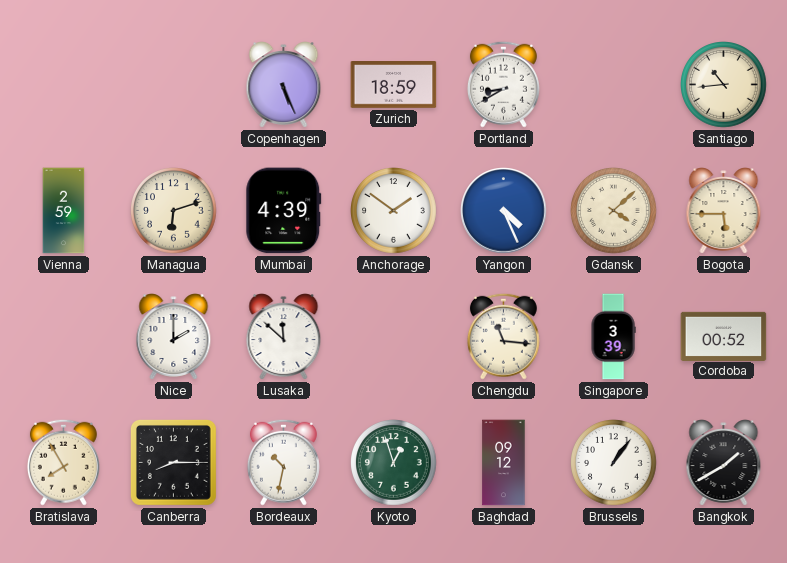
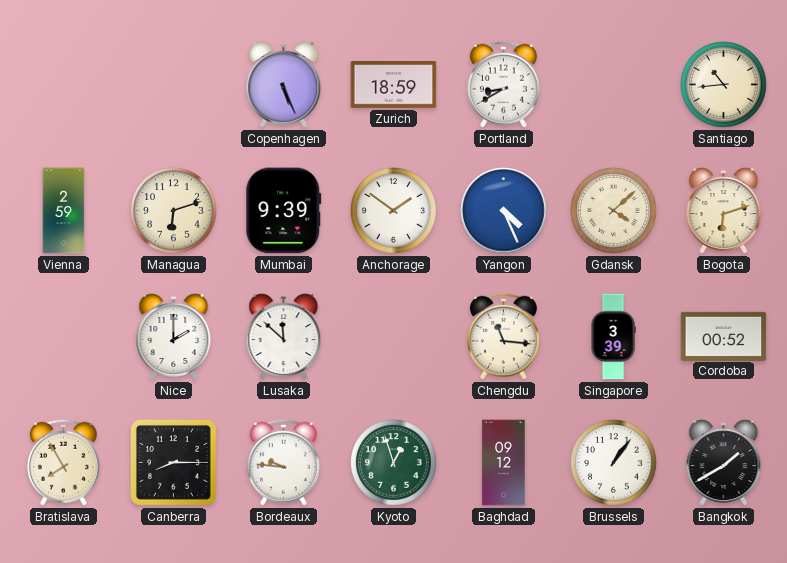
Mumbai: 4:39 -> 9:39
Bogota: 5:45 -> 6:12
Bordeaux: 10:32 -> 9:46
